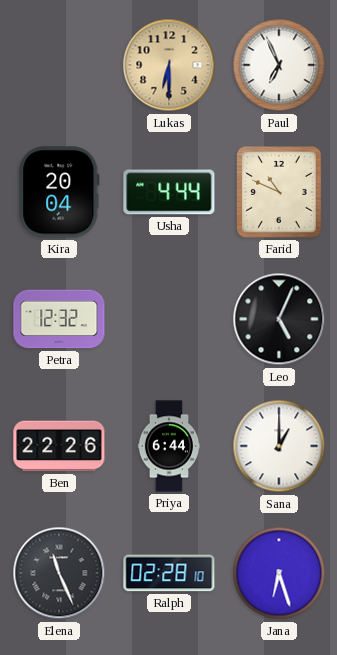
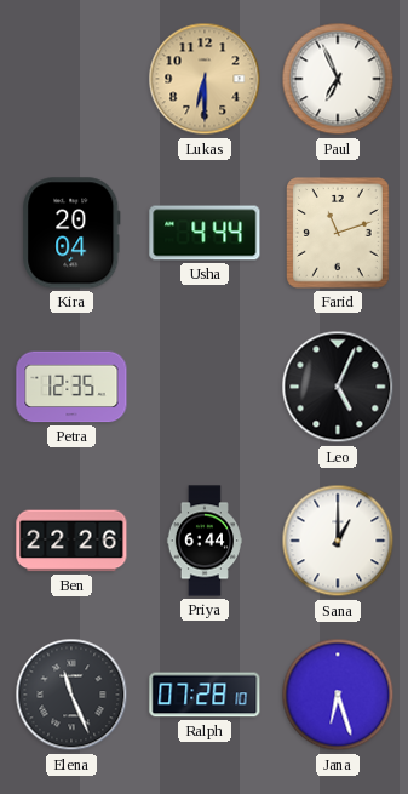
Farid: 10:49 -> 11:12
Petra: 12:32 -> 12:35
Ralph: 02:28 -> 07:28
